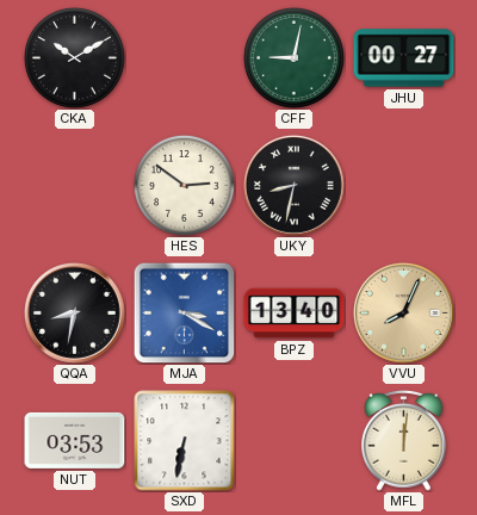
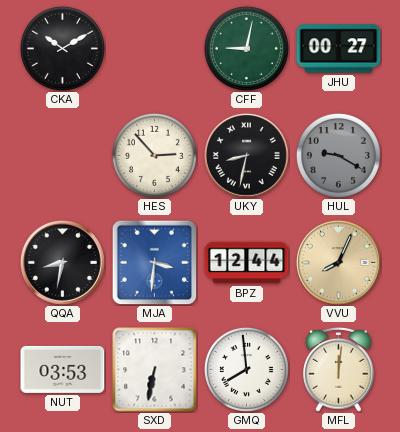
HES: 2:51 -> 2:53
HUL: none -> 9:20
MJA: 3:20 -> 3:31
BPZ: 13:40 -> 12:44
GMQ: none -> 7:59
